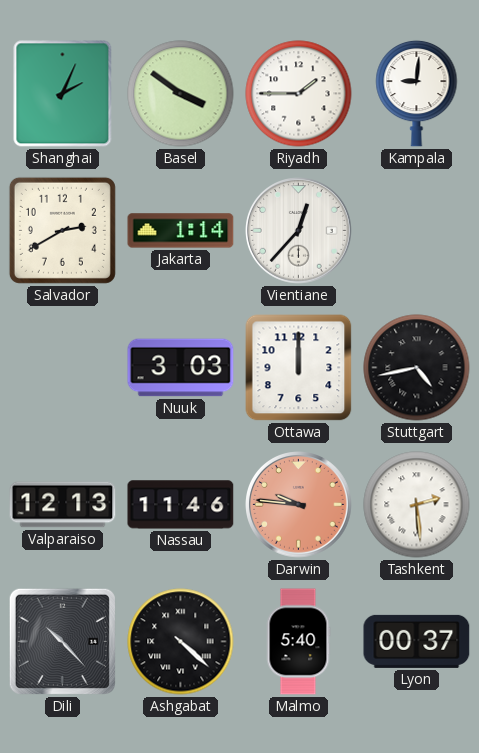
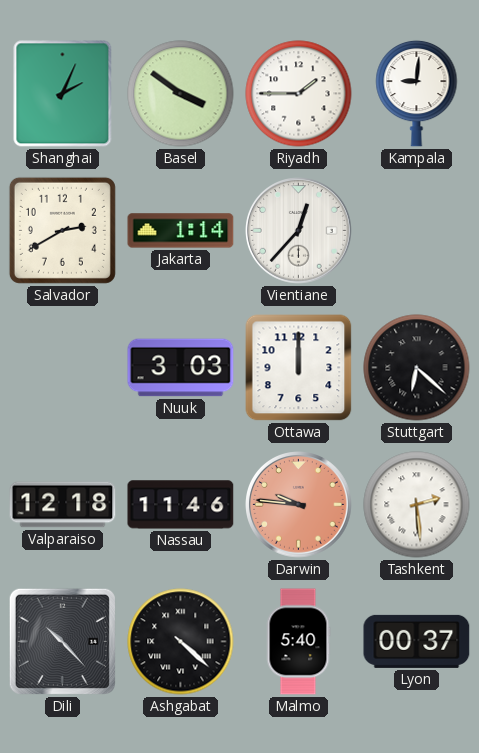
Stuttgart: 4:43 -> 6:22
Valparaiso: 12:13 -> 12:18
